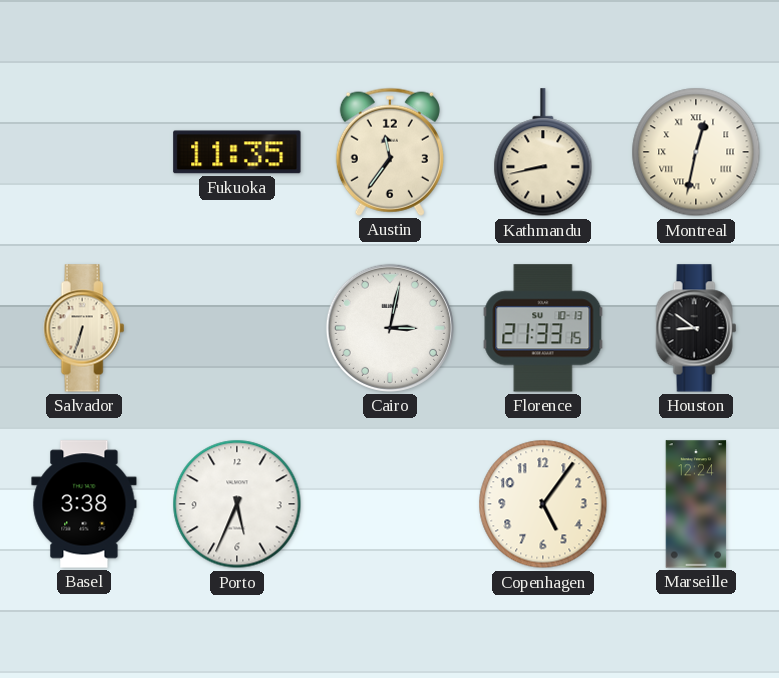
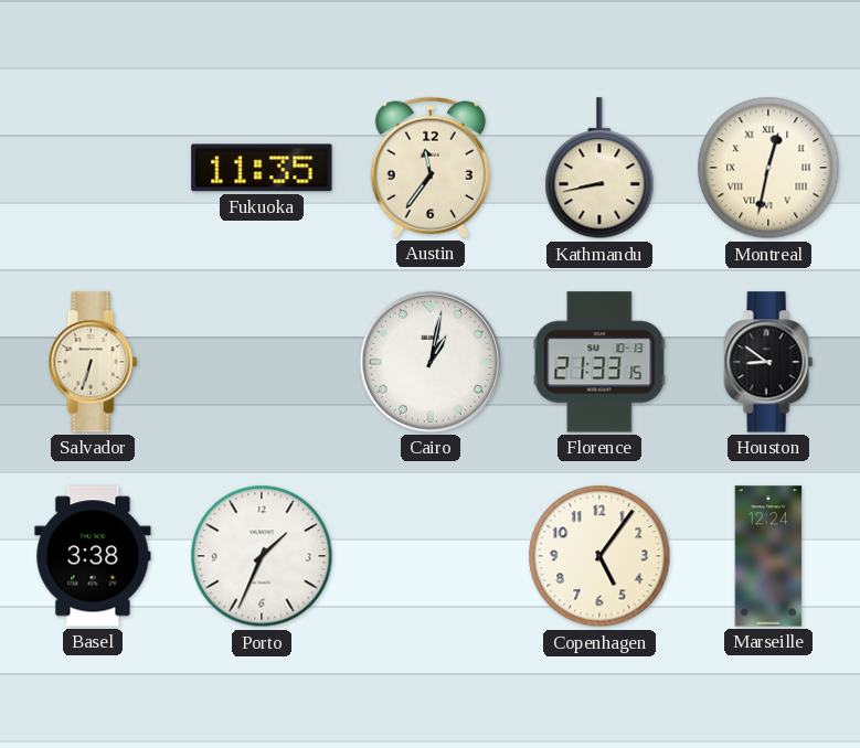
Cairo: 3:02 -> 1:02
Porto: 5:34 -> 1:34
